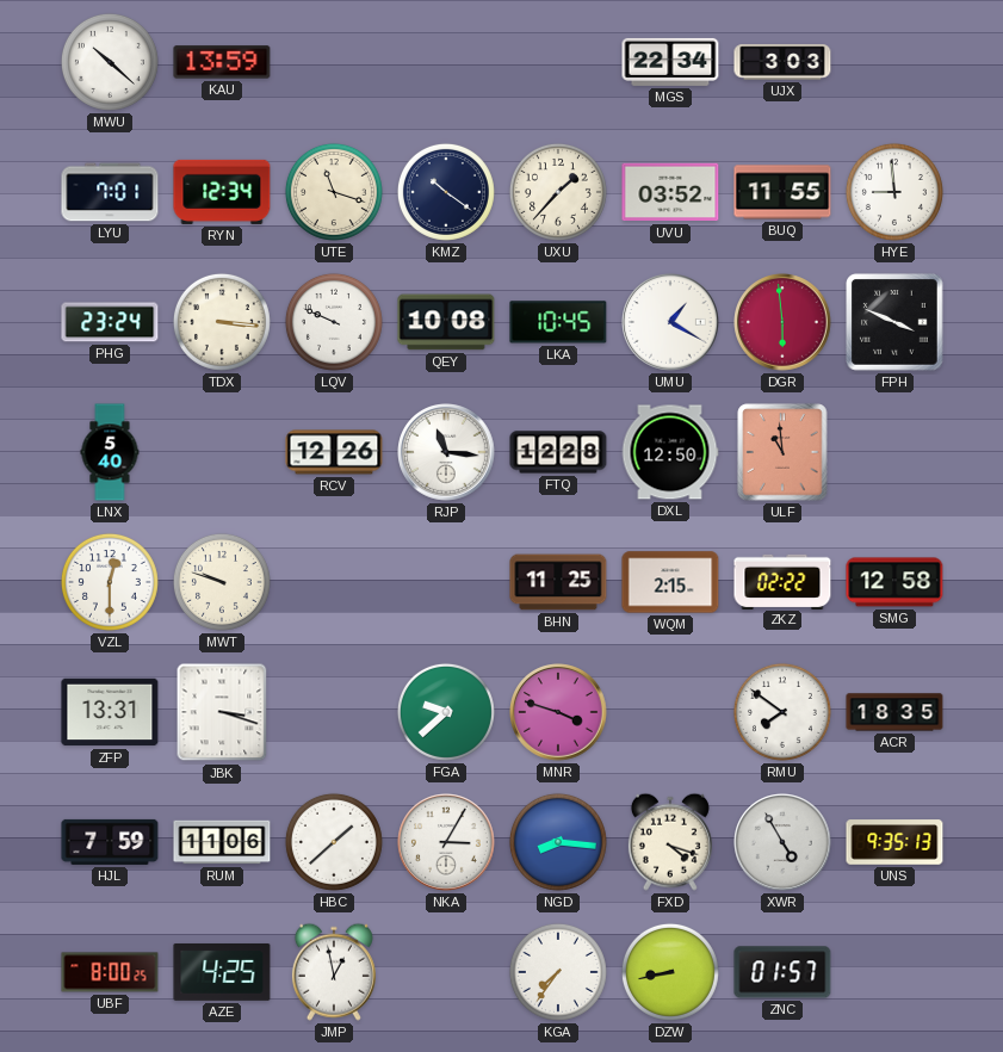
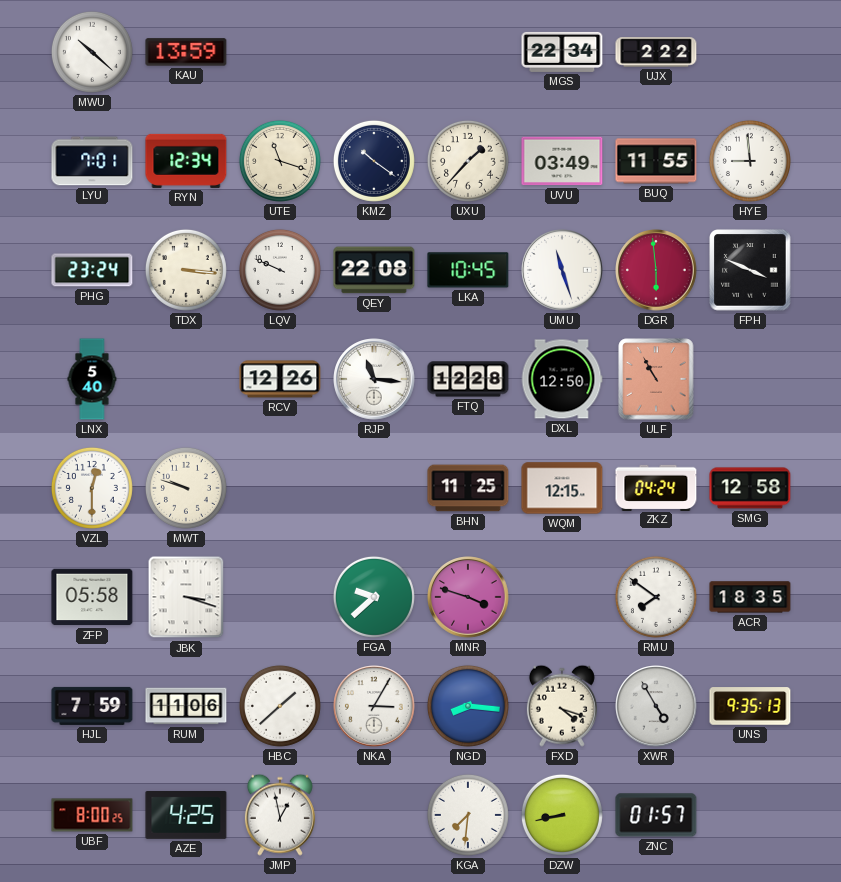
UJX: 3:03 -> 2:22
UVU: 03:52 -> 03:49
QEY: 10:08 -> 22:08
UMU: 1:20 -> 11:27
ULF: 10:59 -> 10:55
WQM: 2:15 -> 12:15
ZKZ: 02:22 -> 04:24
ZFP: 13:31 -> 05:58
KGA: 7:36 -> 7:31
